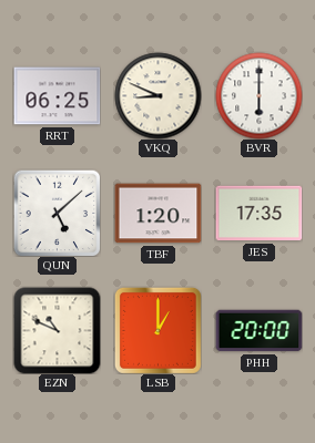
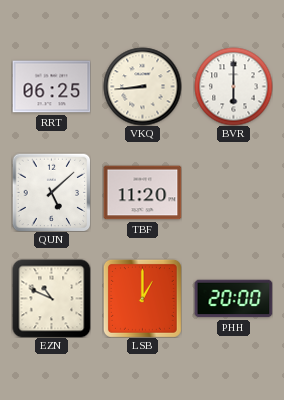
VKQ: 8:49 -> 8:44
TBF: 1:20 -> 11:20
JES: 17:35 -> none
